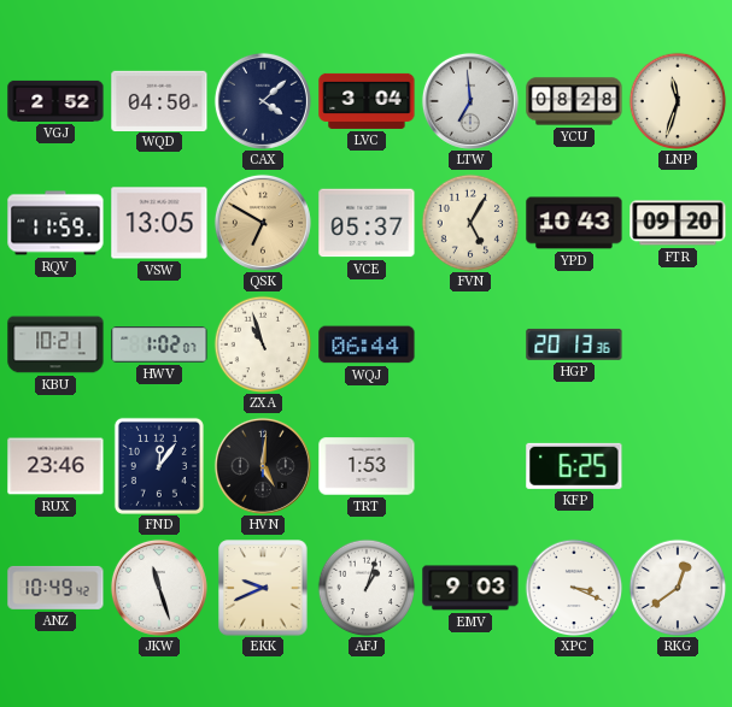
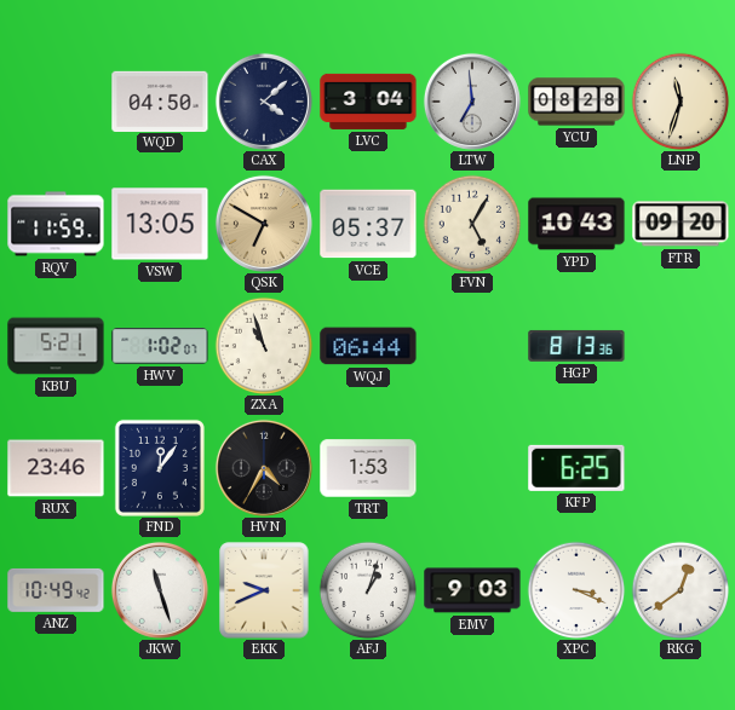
VGJ: 2:52 -> none
KBU: 10:21 -> 5:21
HGP: 20:13 -> 8:13
HVN: 5:01 -> 4:35
